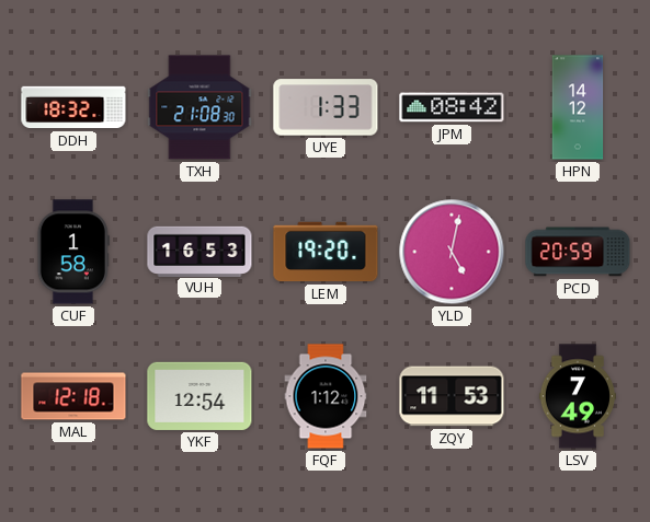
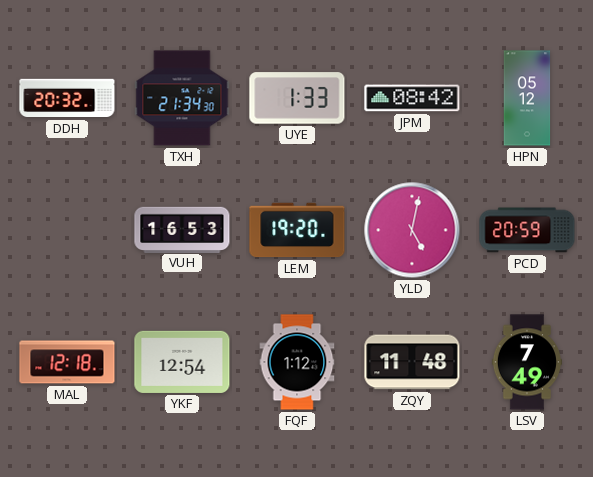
DDH: 18:32 -> 20:32
TXH: 21:08 -> 21:34
HPN: 14:12 -> 05:12
CUF: 1:58 -> none
ZQY: 11:53 -> 11:48
